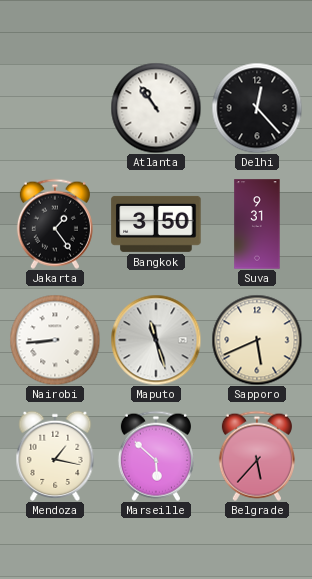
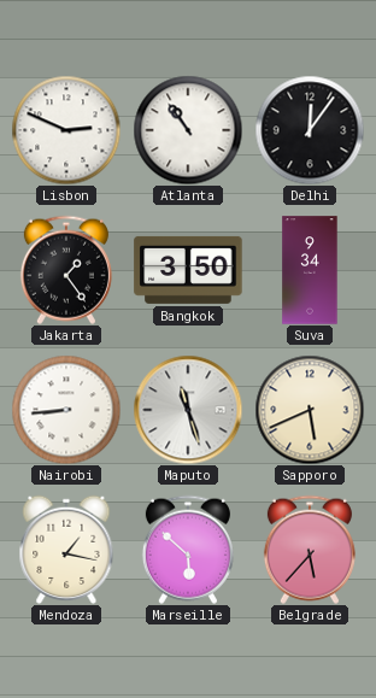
Lisbon: none -> 2:49
Delhi: 12:23 -> 12:06
Suva: 9:31 -> 9:34
